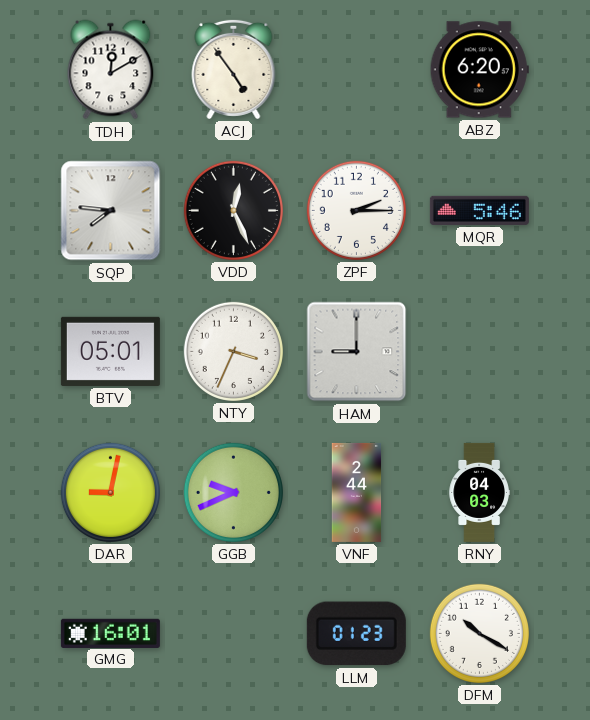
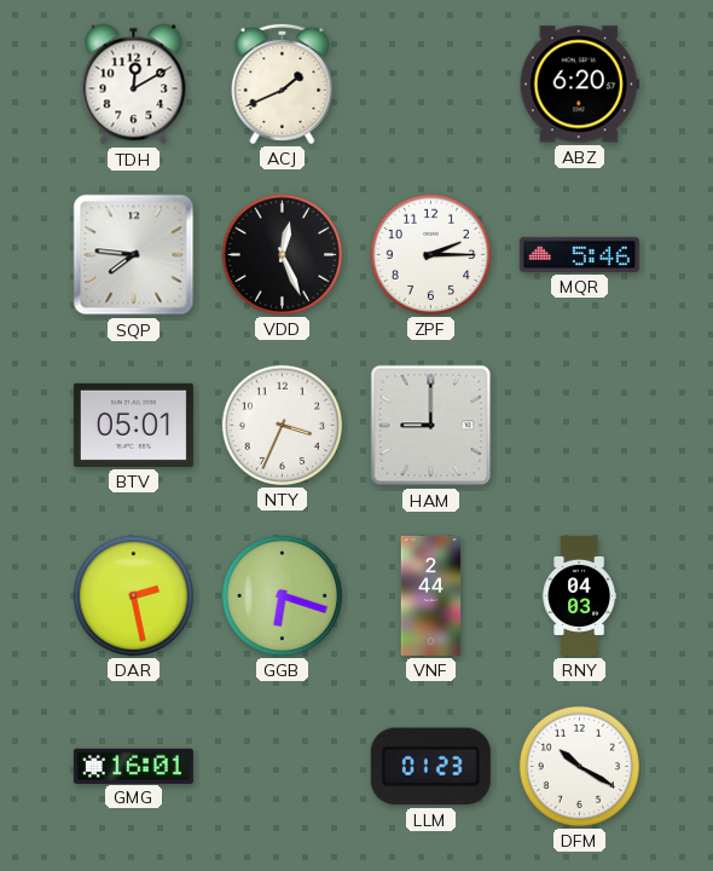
ACJ: 4:54 -> 1:41
DAR: 9:02 -> 2:28
GGB: 9:41 -> 6:18
